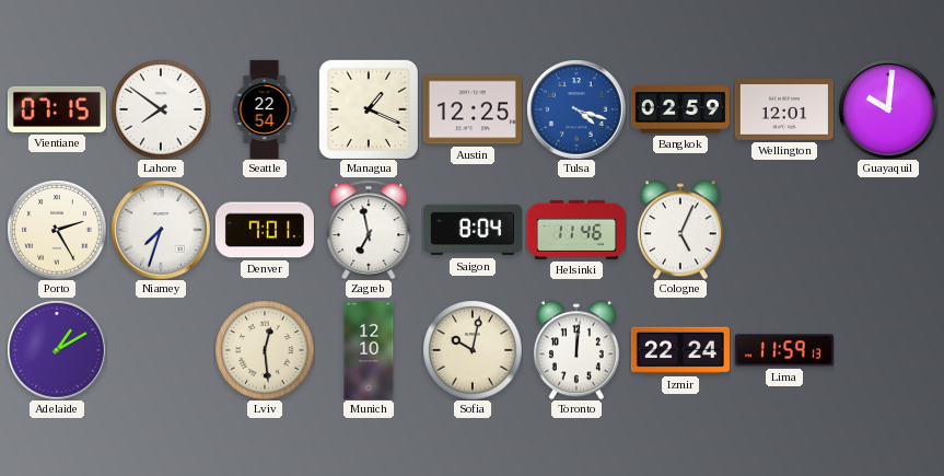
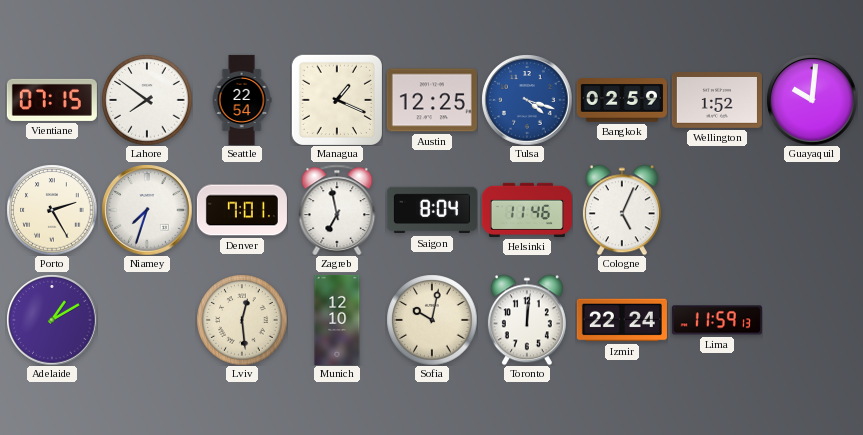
Wellington: 12:01 -> 1:52
